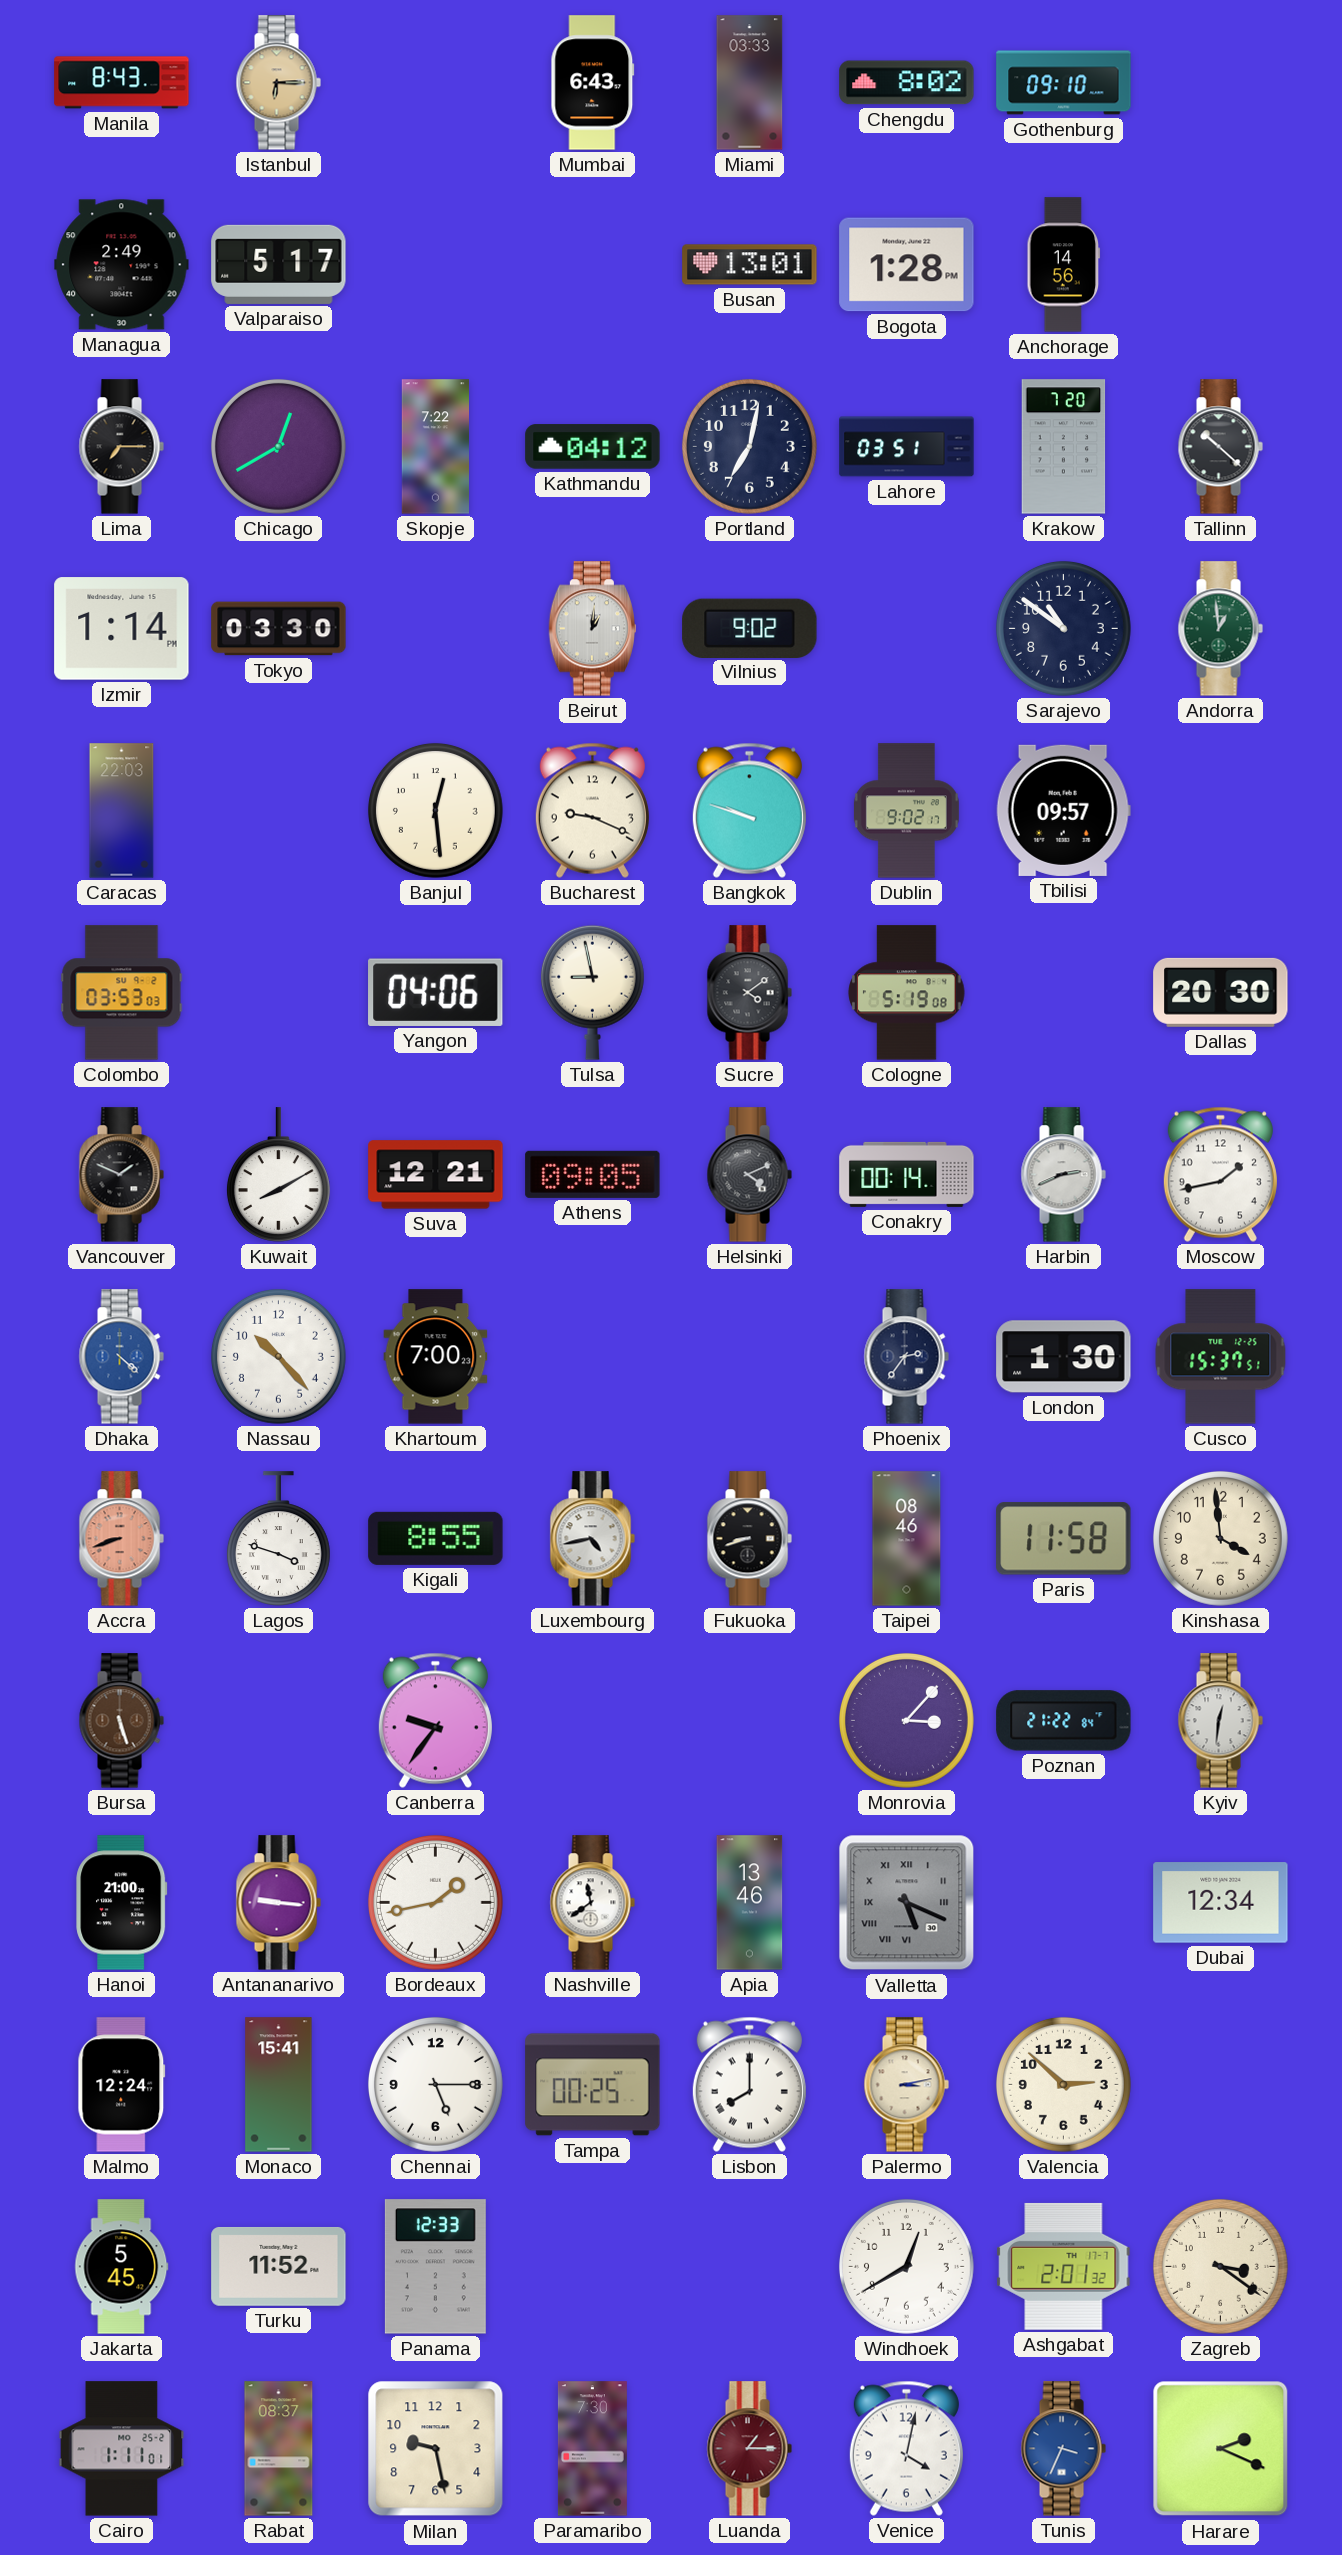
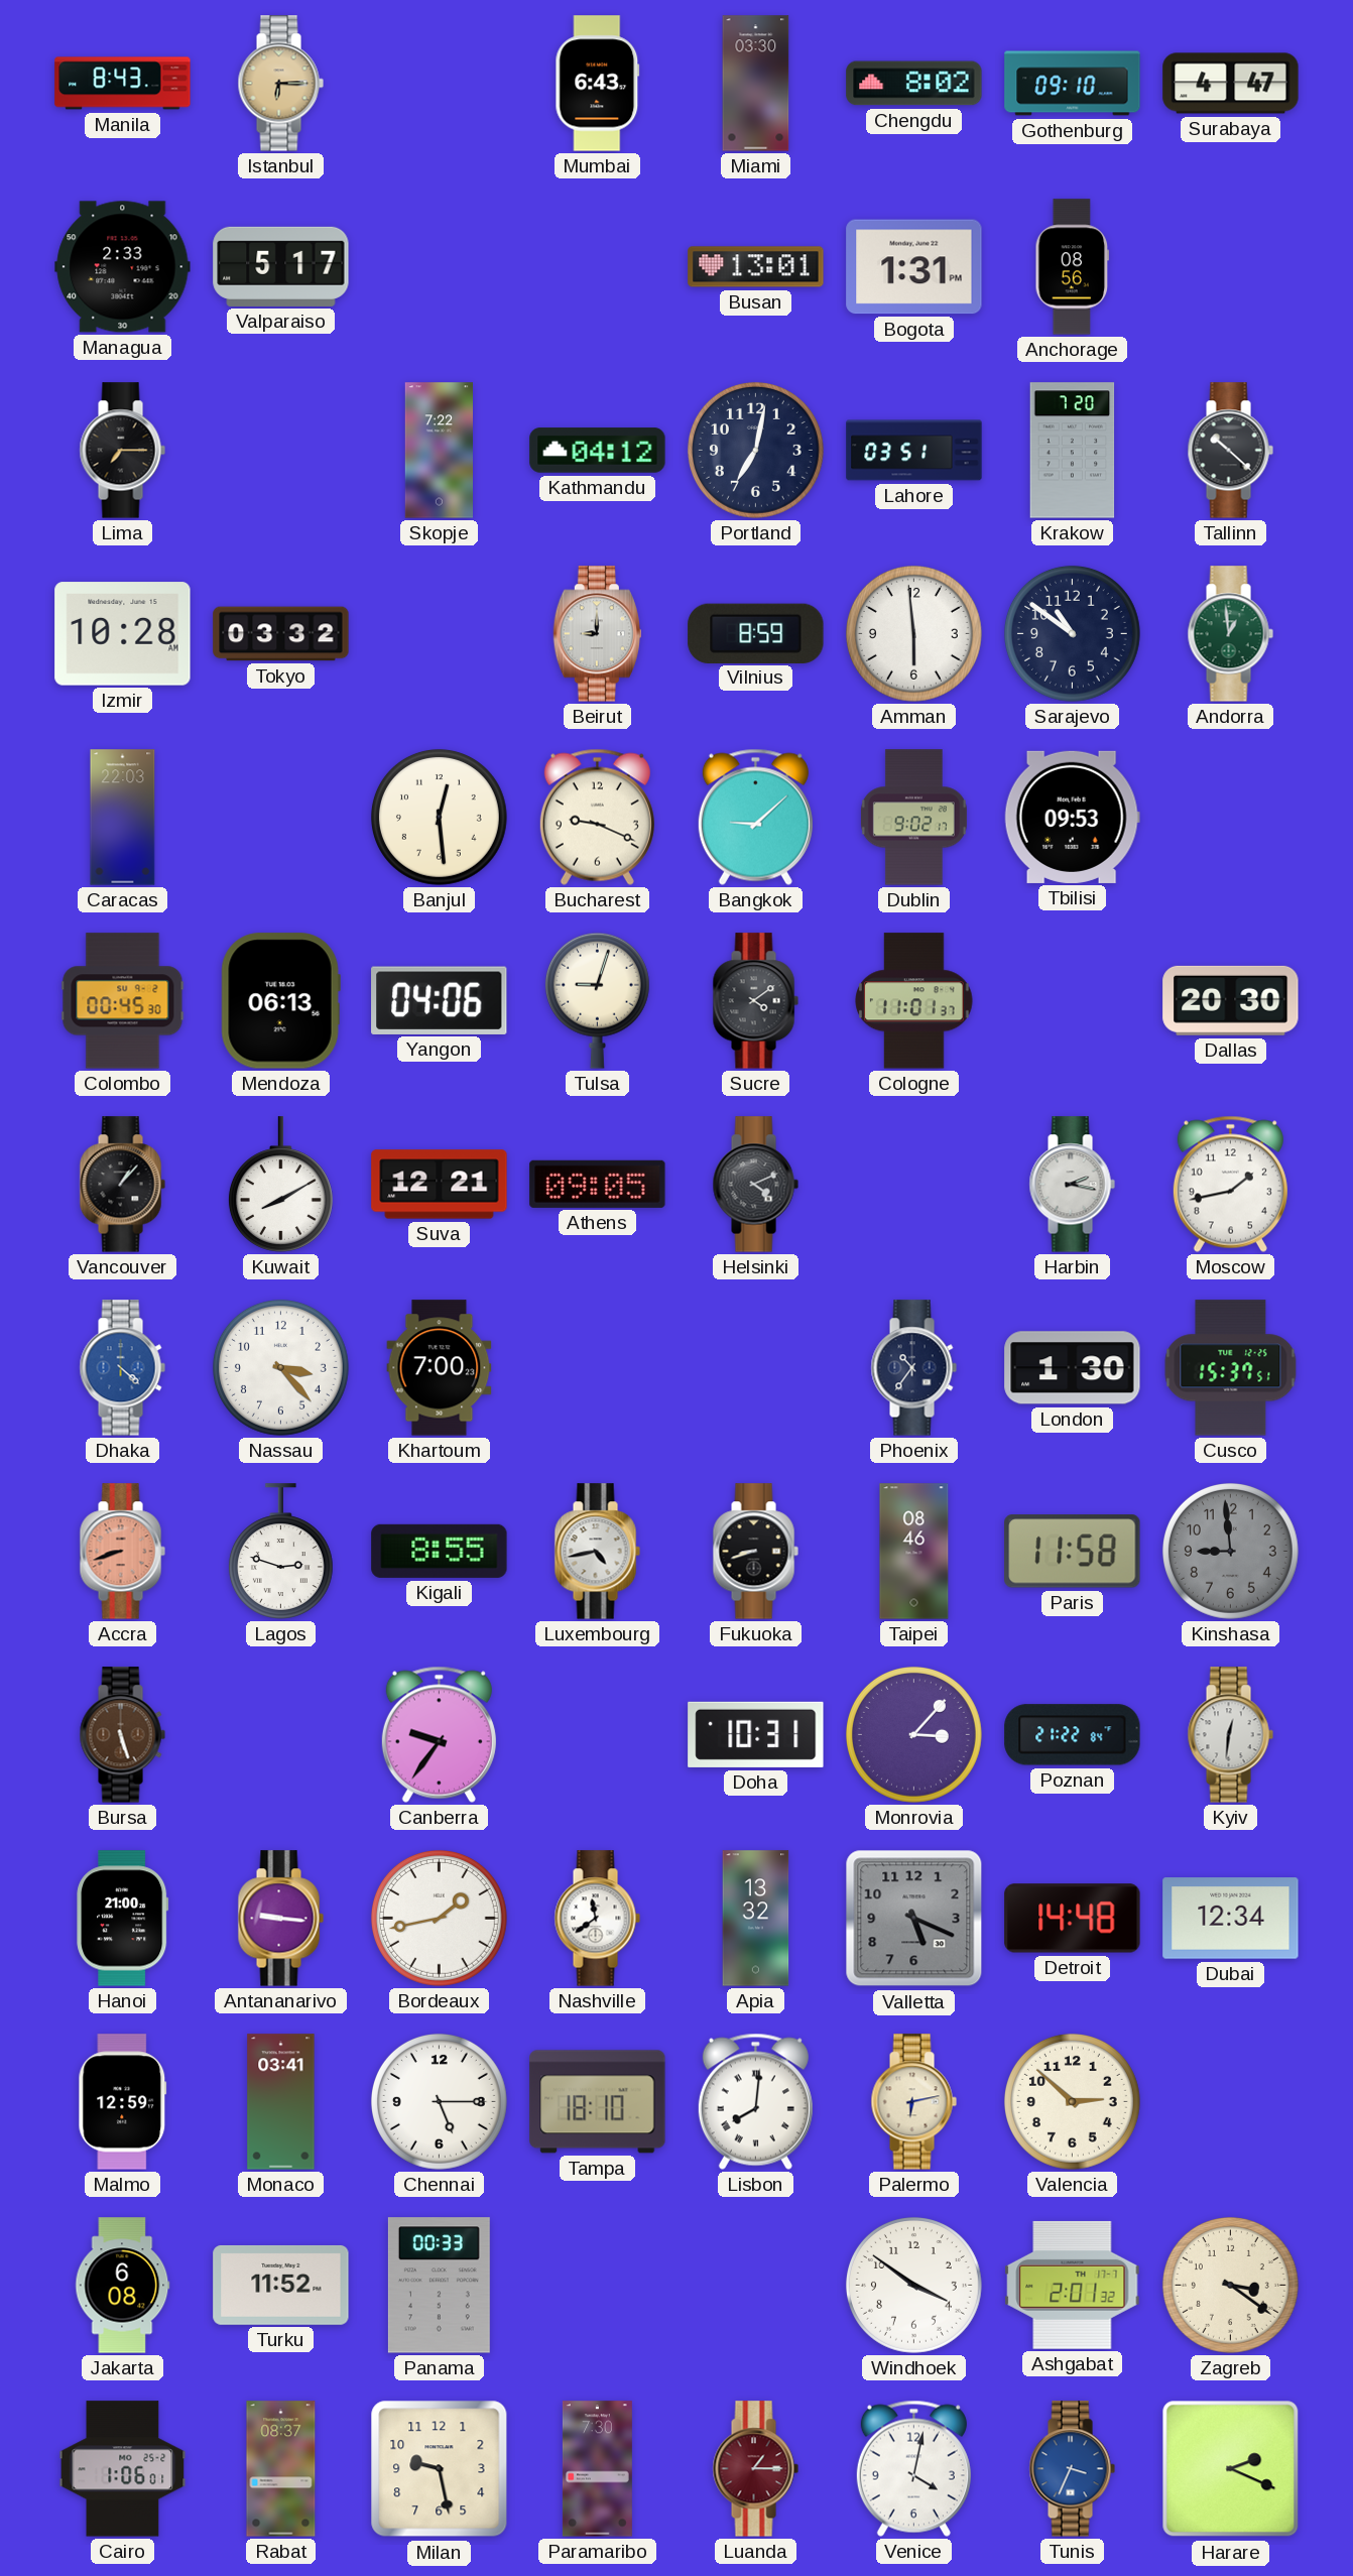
Miami: 03:33 -> 03:30
Surabaya: none -> 4:47
Managua: 2:49 -> 2:33
Bogota: 1:28 -> 1:31
Anchorage: 14:56 -> 08:56
Chicago: 12:40 -> none
Izmir: 1:14 -> 10:28
Tokyo: 03:30 -> 03:32
Beirut: 1:01 -> 9:00
Vilnius: 9:02 -> 8:59
Amman: none -> 5:59
Bangkok: 9:48 -> 9:08
Tbilisi: 09:57 -> 09:53
Colombo: 03:53 -> 00:45
Mendoza: none -> 06:13
Tulsa: 8:58 -> 9:03
Cologne: 5:19 -> 11:01
Vancouver: 1:49 -> 1:07
Conakry: 00:14 -> none
Harbin: 2:41 -> 2:17
Nassau: 10:23 -> 3:23
Phoenix: 2:36 -> 10:36
Lagos: 3:48 -> 2:48
Kinshasa: 3:59 -> 8:59
Kinshasa dial: cream -> grey
Doha: none -> 10:31
Apia: 13:46 -> 13:32
Valletta numerals: Roman -> Arabic
Detroit: none -> 14:48
Malmo: 12:24 -> 12:59
Monaco: 15:41 -> 03:41
Tampa: 00:25 -> 18:10
Lisbon: 8:00 -> 8:01
Palermo: 3:13 -> 6:13
Jakarta: 5:45 -> 6:08
Panama: 12:33 -> 00:33
Windhoek: 12:40 -> 3:51
Cairo: 1:11 -> 1:06
